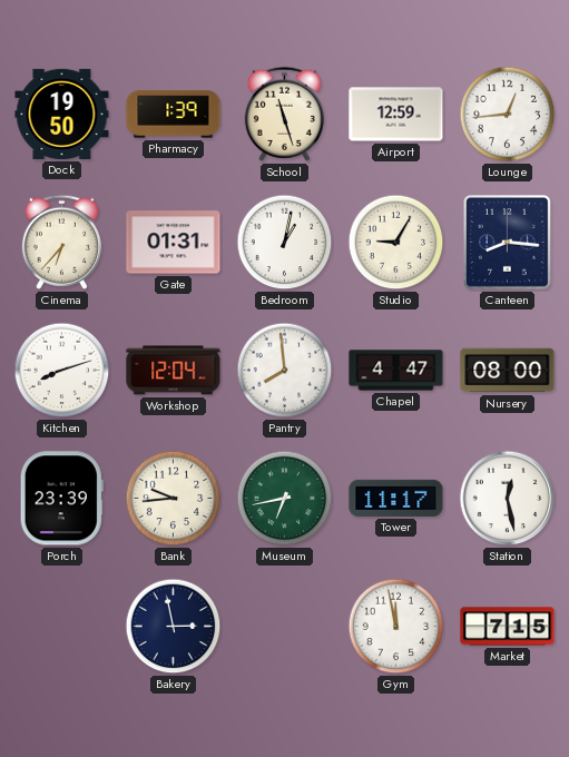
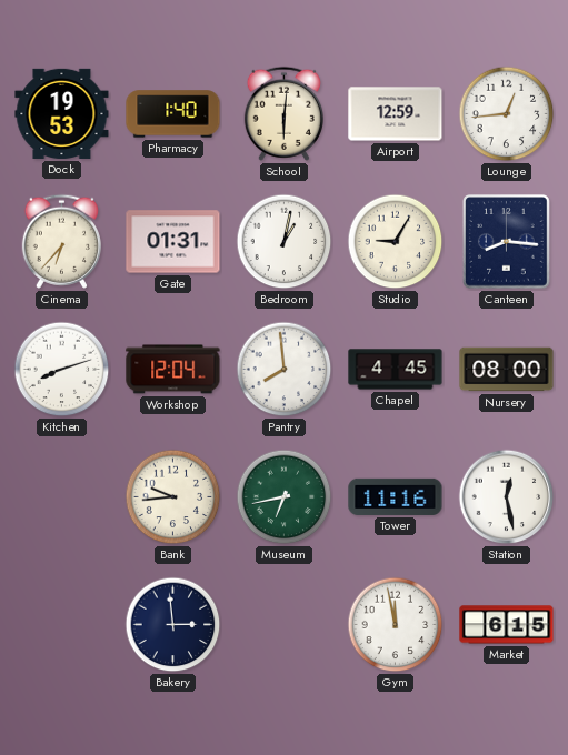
Dock: 19:50 -> 19:53
Pharmacy: 1:39 -> 1:40
School: 11:27 -> 6:01
Chapel: 4:47 -> 4:45
Porch: 23:39 -> none
Tower: 11:17 -> 11:16
Bakery: 2:58 -> 2:59
Market: 7:15 -> 6:15
